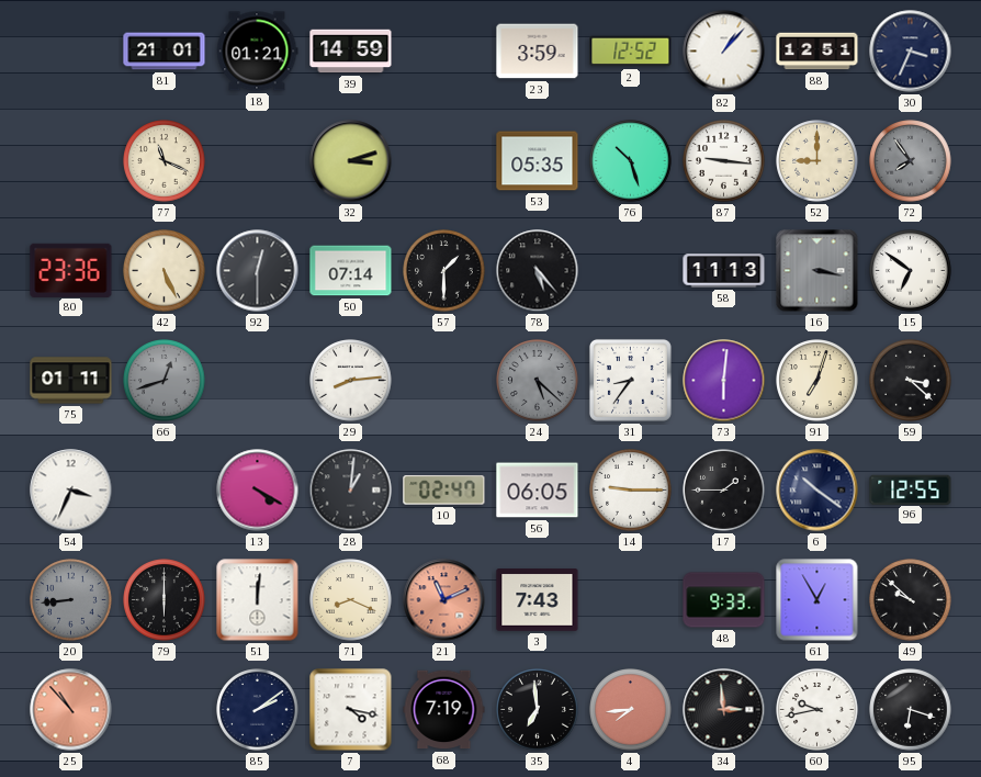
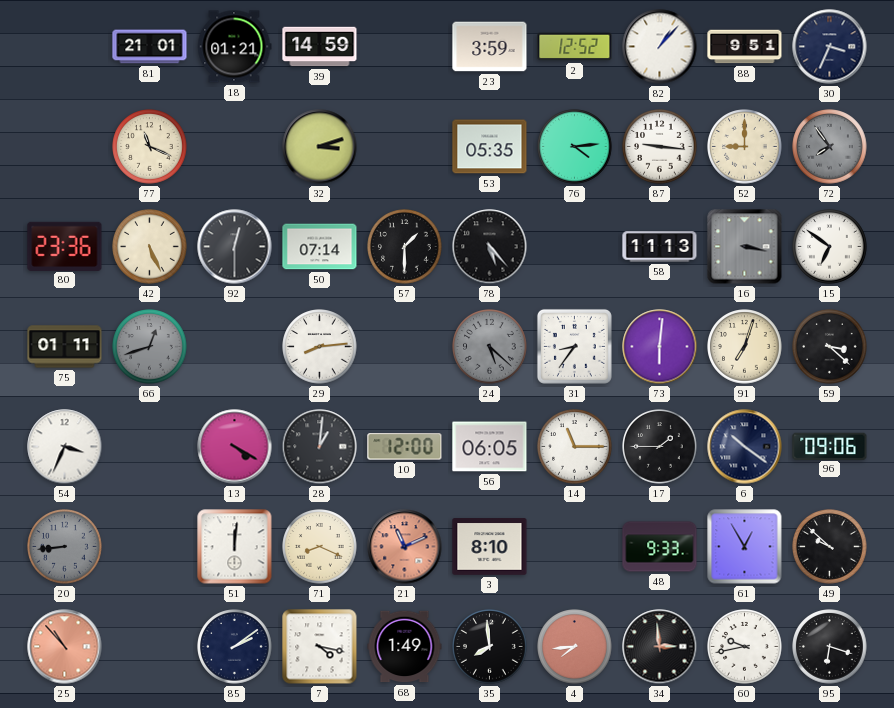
88: 12:51 -> 9:51
76: 10:27 -> 4:14
10: 02:47 -> 12:00
14: 9:15 -> 11:15
96: 12:55 -> 09:06
79: 6:00 -> none
3: 7:43 -> 8:10
68: 7:19 -> 1:49
35: 6:59 -> 7:59
